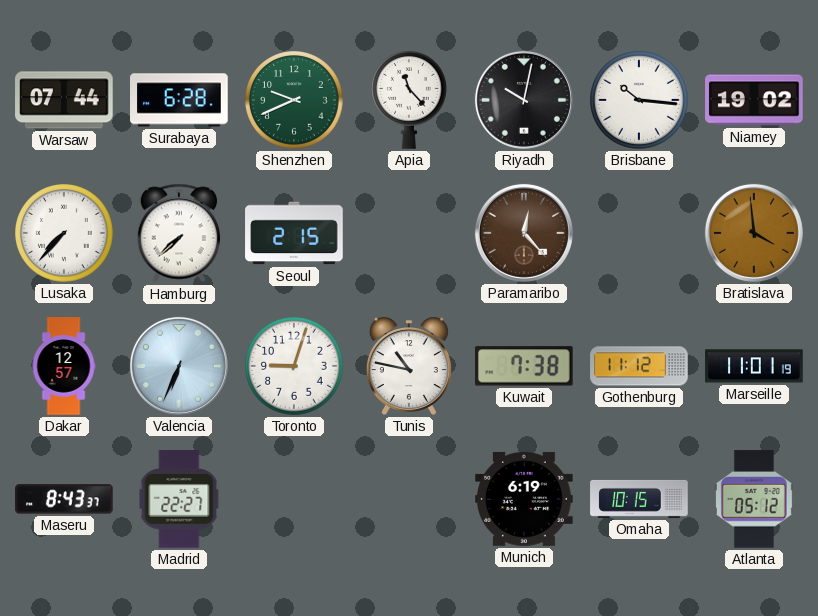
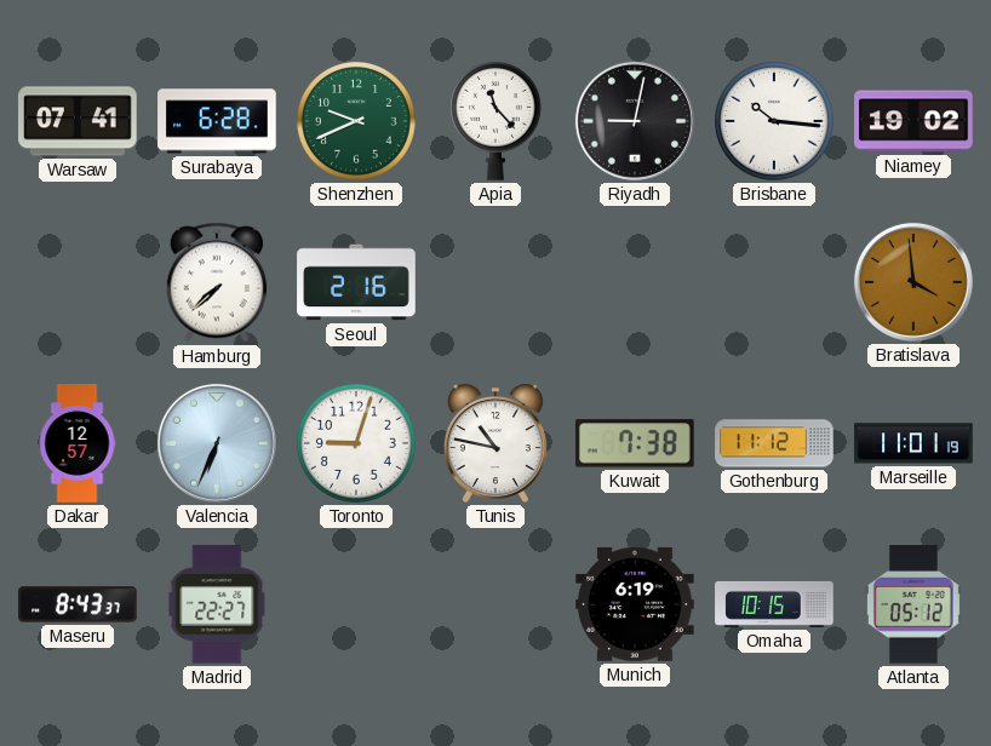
Warsaw: 07:44 -> 07:41
Riyadh: 10:02 -> 9:02
Lusaka: 7:37 -> none
Seoul: 2:15 -> 2:16
Paramaribo: 12:23 -> none
